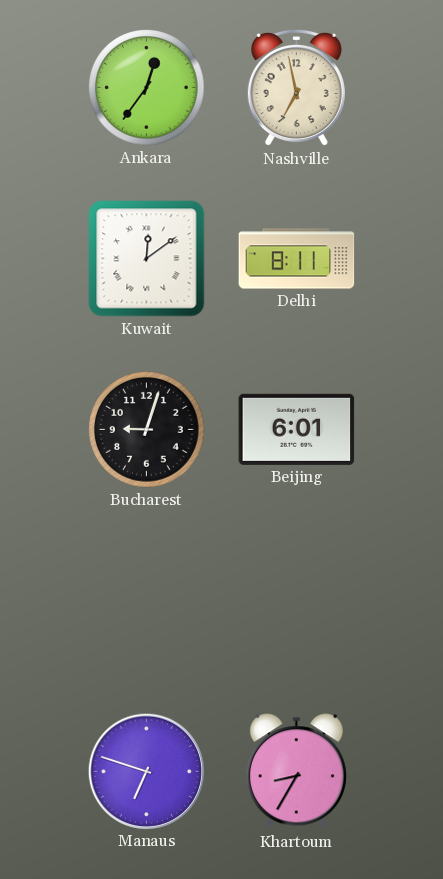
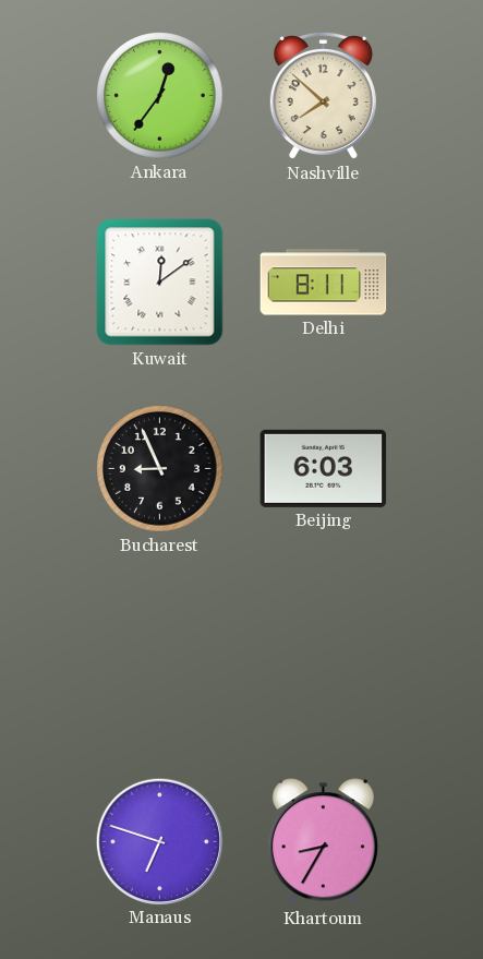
Nashville: 6:58 -> 7:52
Bucharest: 9:03 -> 8:56
Beijing: 6:01 -> 6:03
